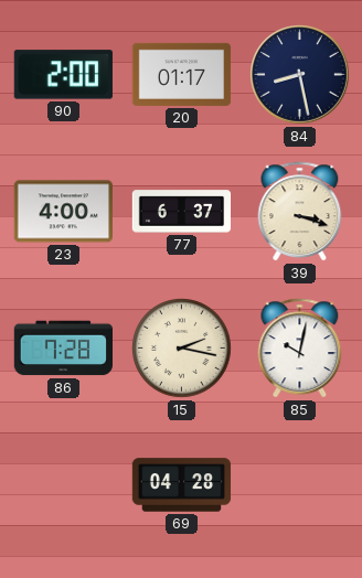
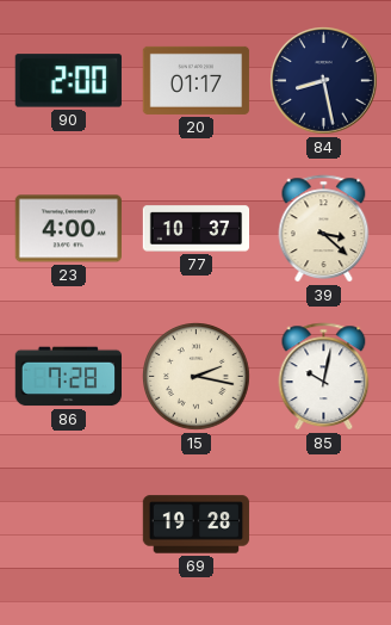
77: 6:37 -> 10:37
39: 3:18 -> 3:22
69: 04:28 -> 19:28
